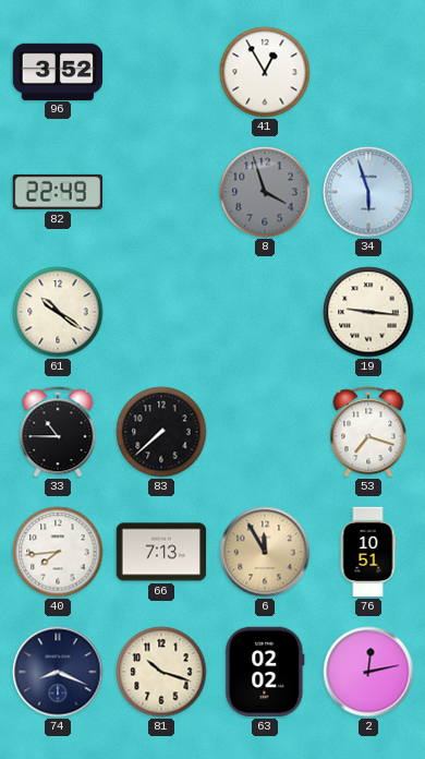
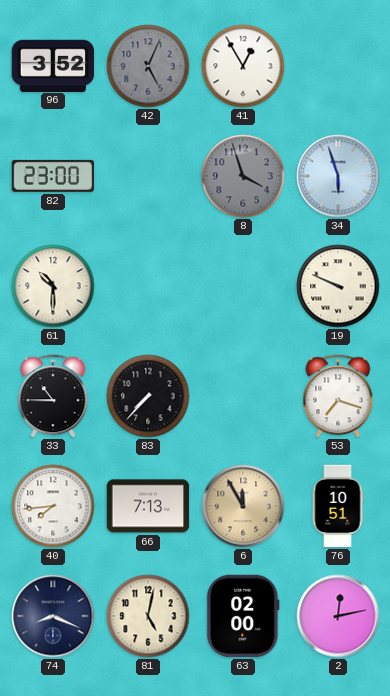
42: none -> 5:04
82: 22:49 -> 23:00
61: 10:21 -> 10:30
19: 9:16 -> 9:49
83: 7:38 -> 7:37
81: 10:18 -> 5:02
63: 02:02 -> 02:00
